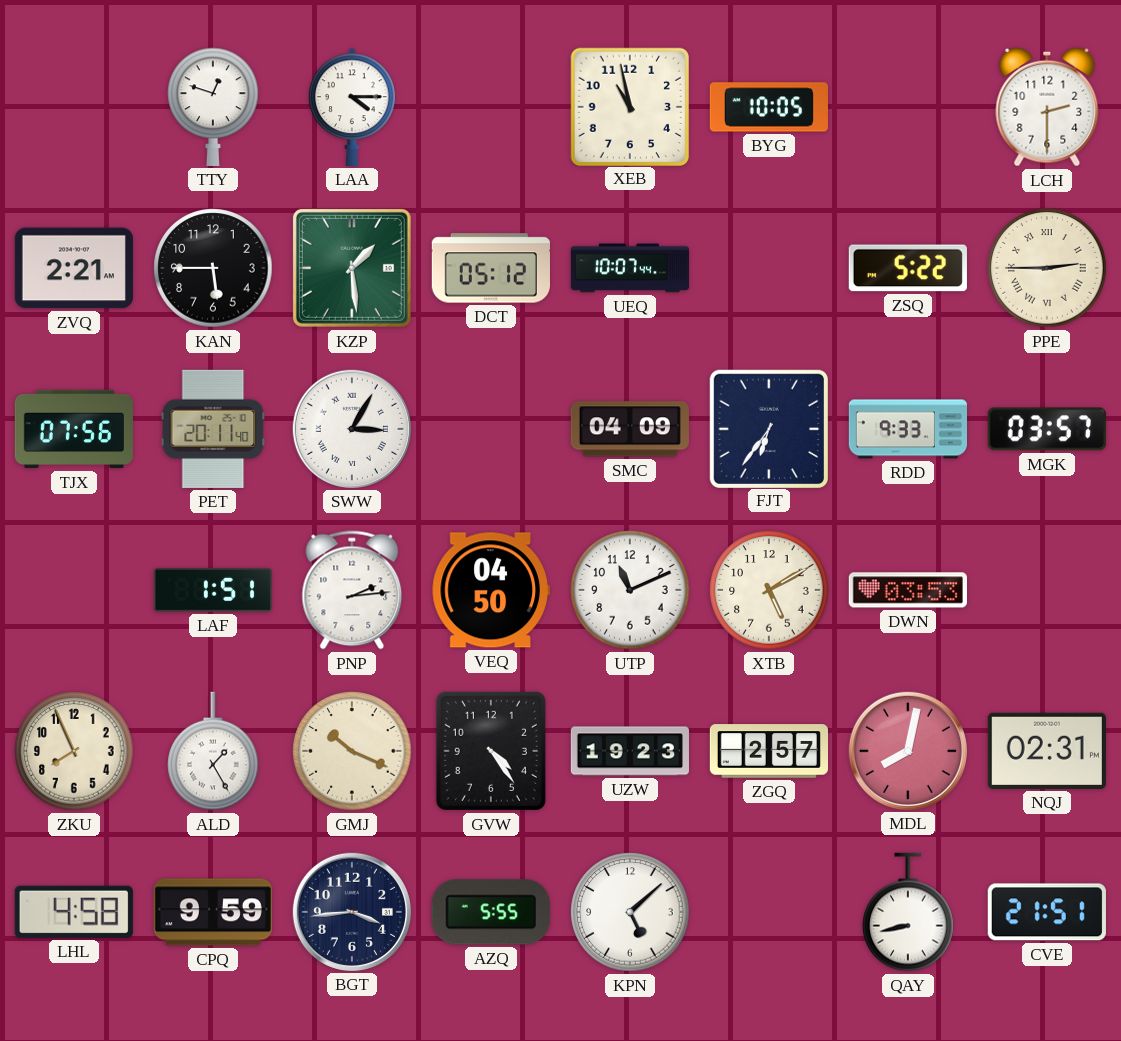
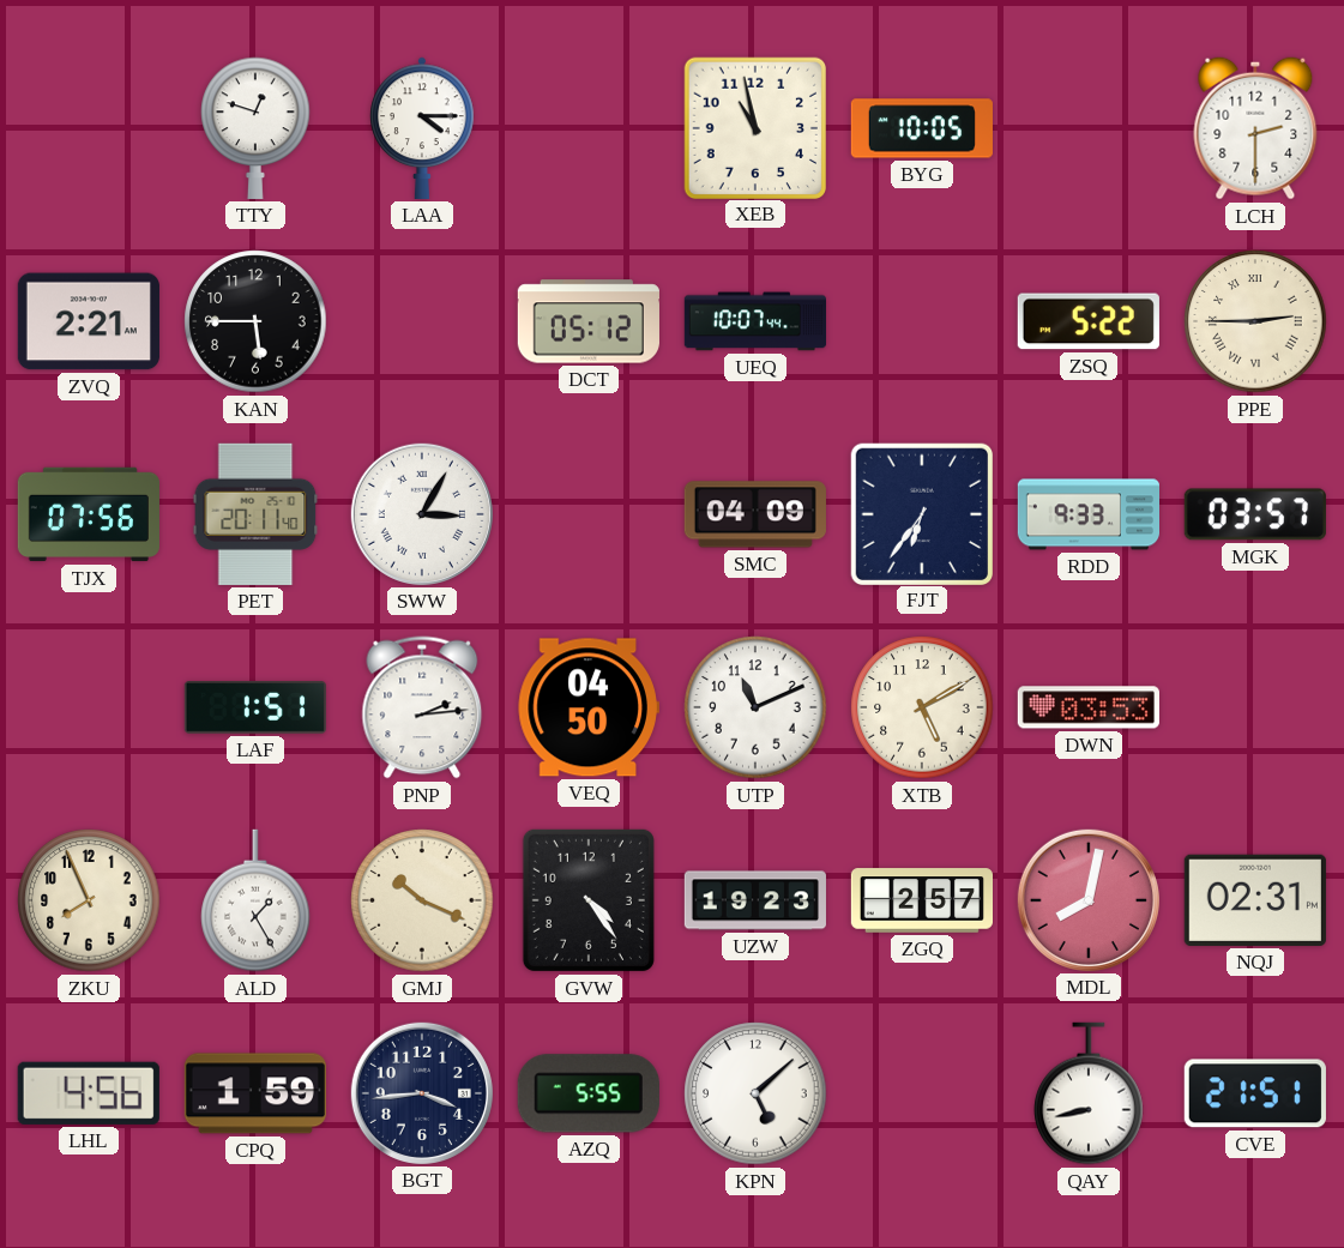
KZP: 1:29 -> none
LHL: 4:58 -> 4:56
CPQ: 9:59 -> 1:59
